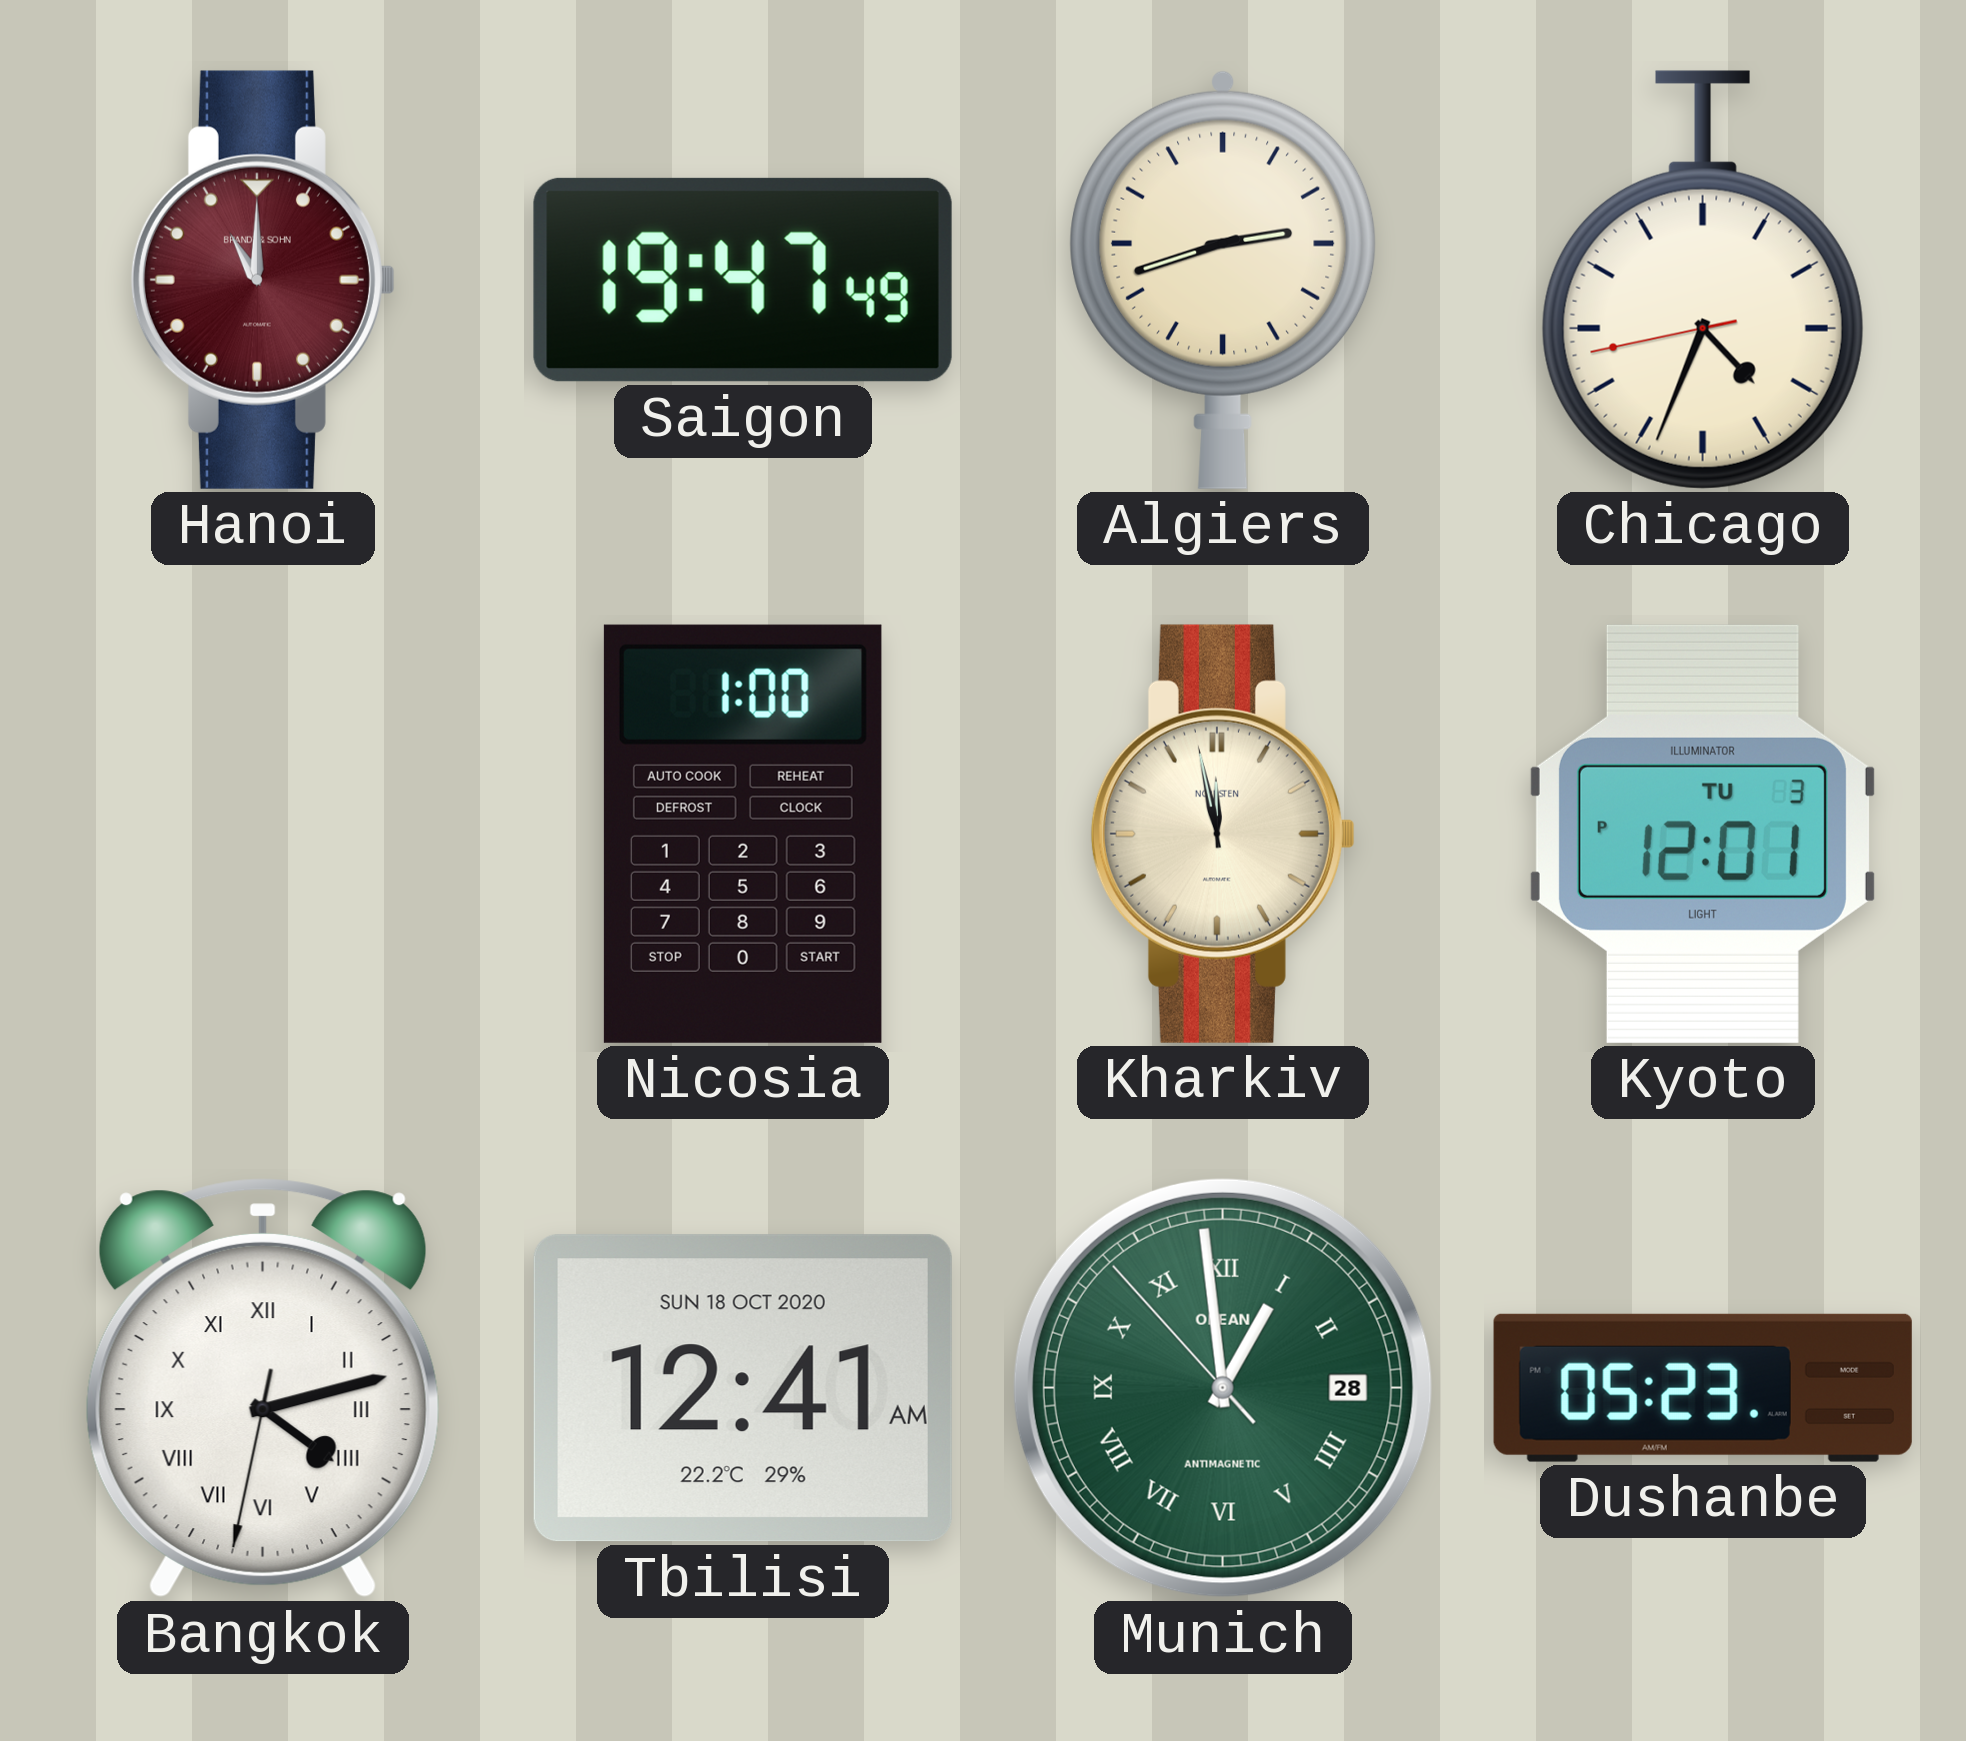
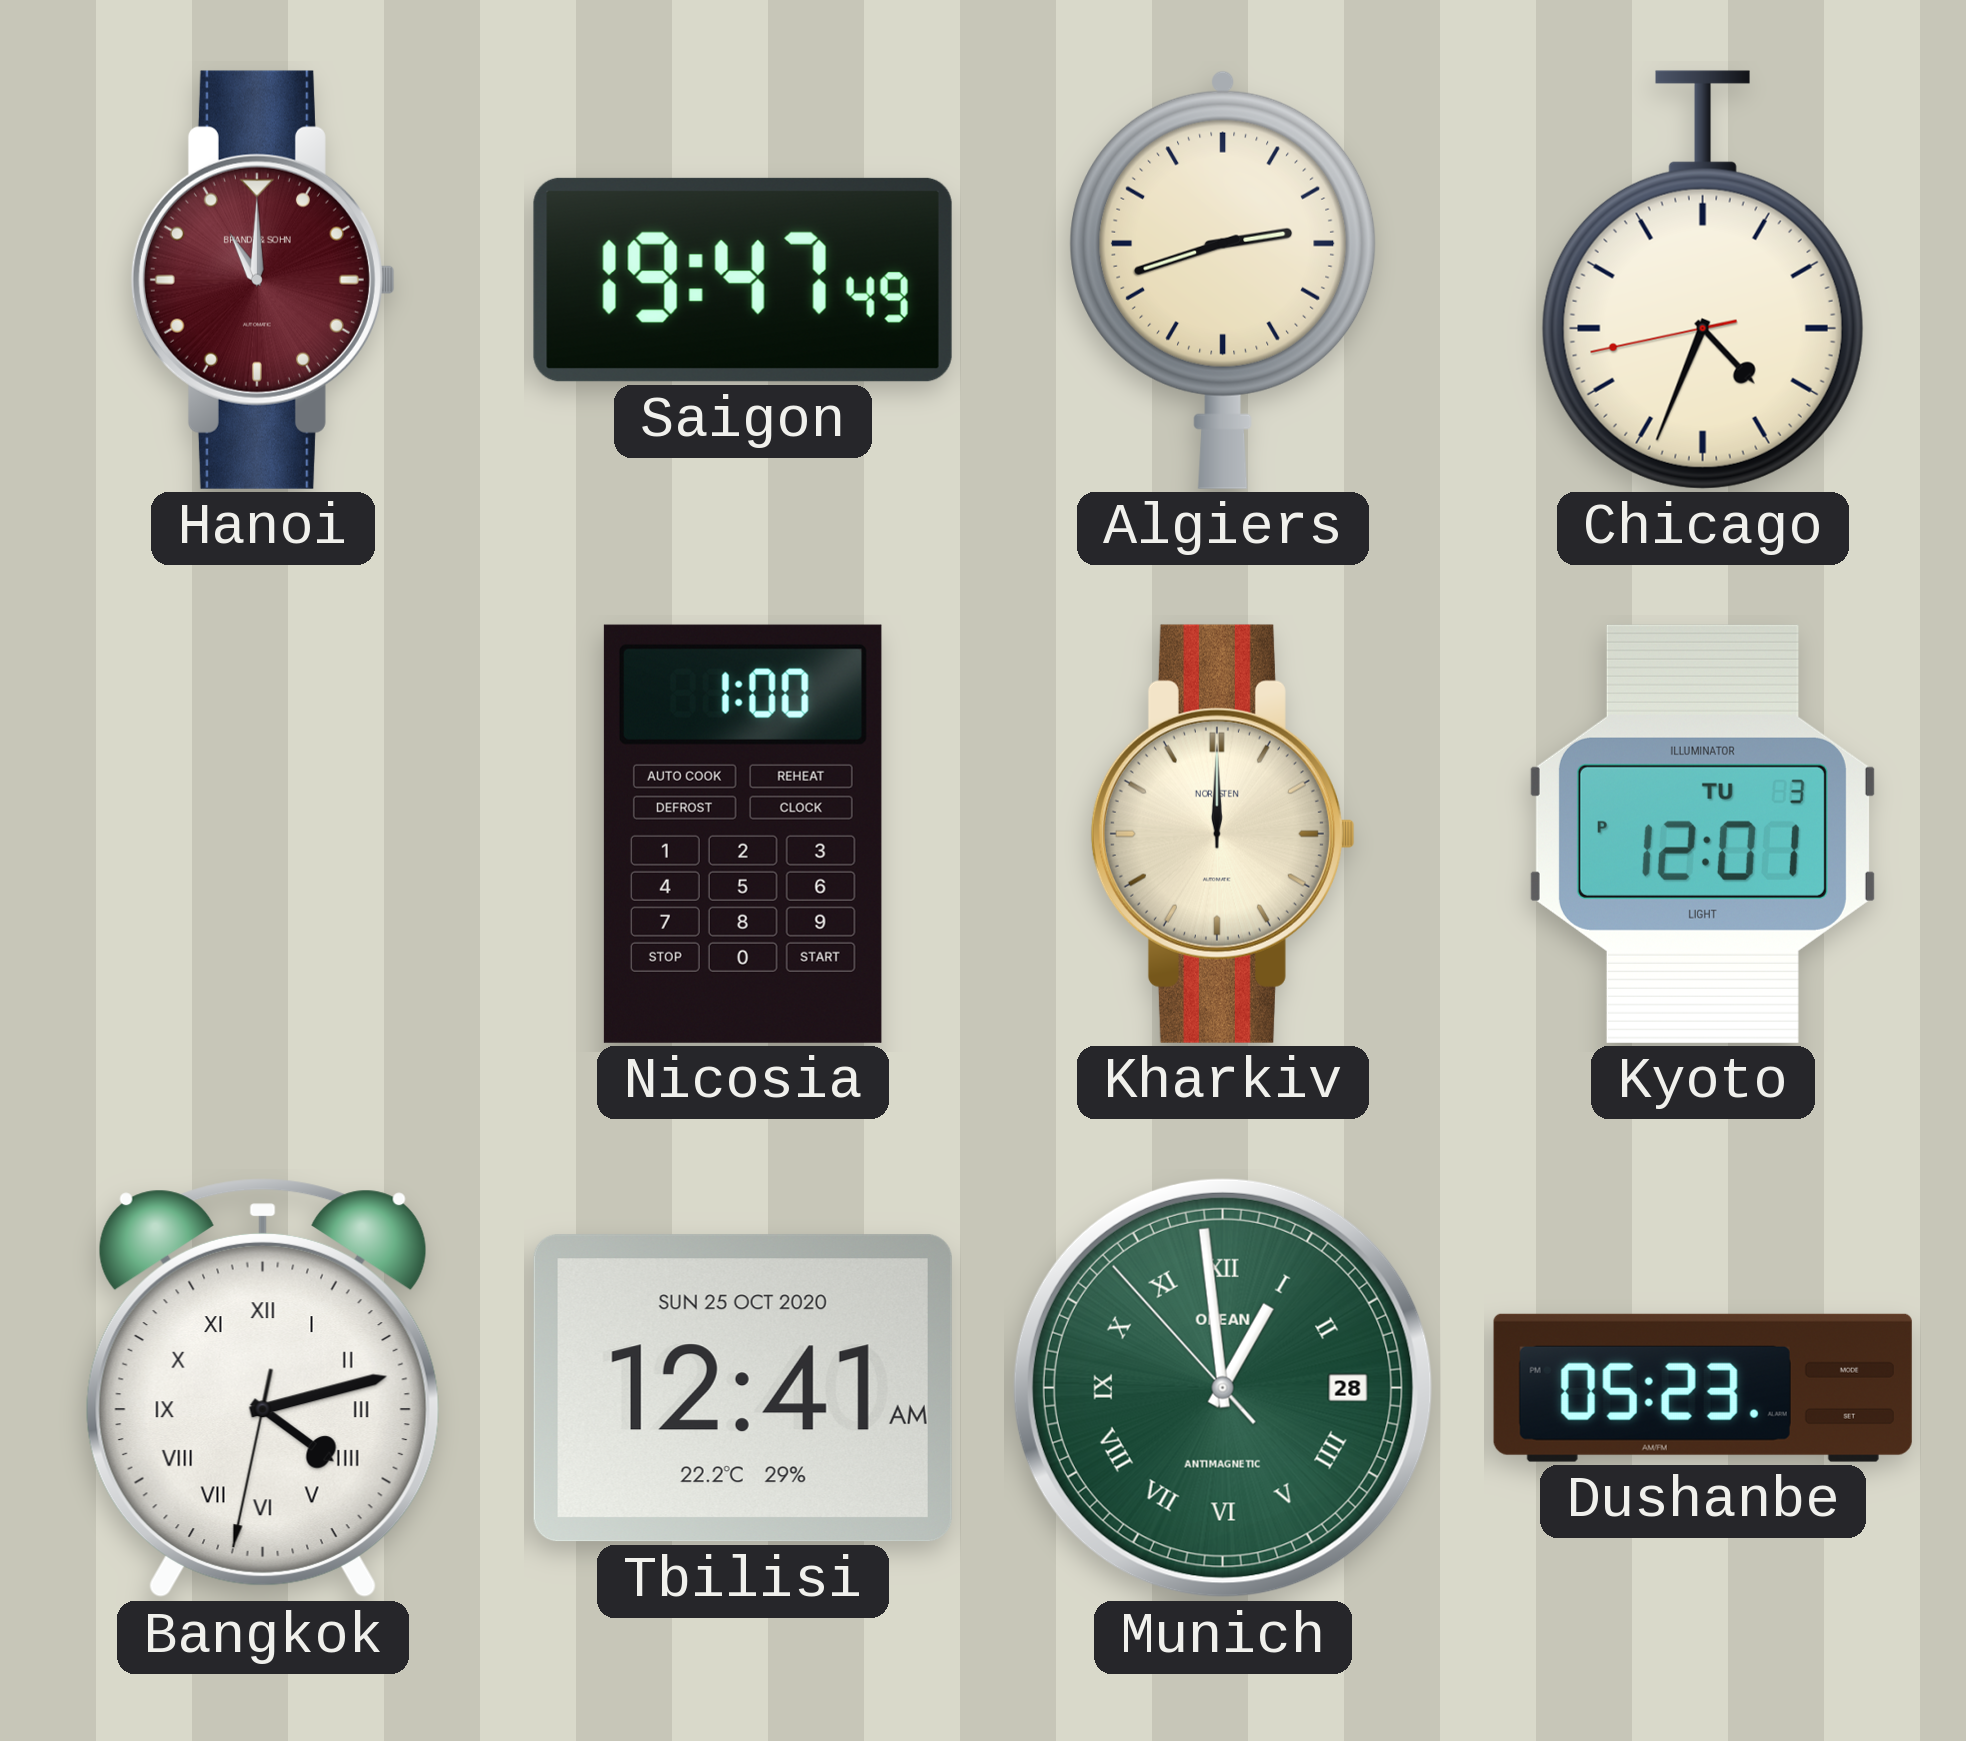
Kharkiv: 11:58 -> 12:00
Tbilisi date: SUN 18 OCT 2020 -> SUN 25 OCT 2020
